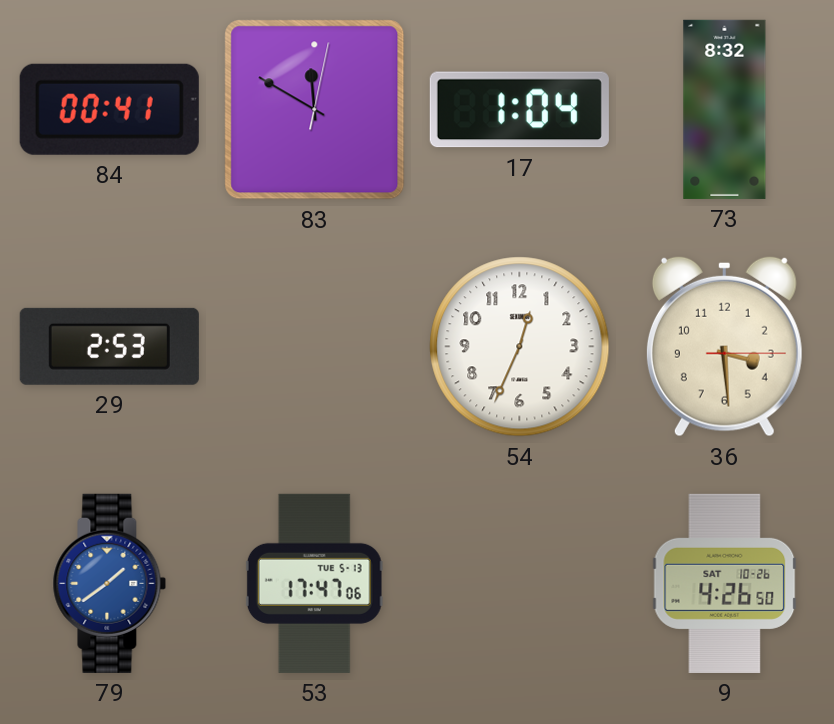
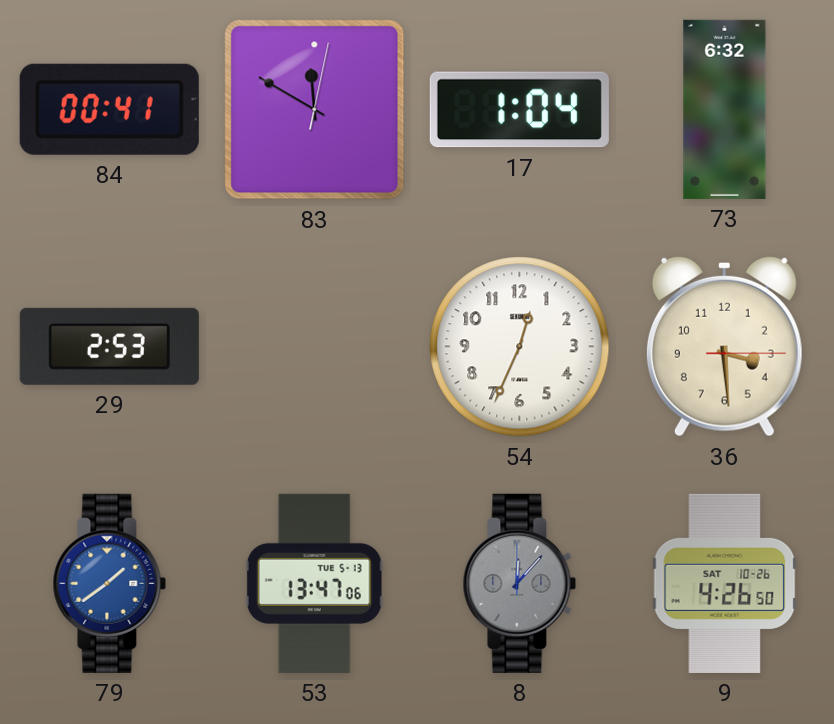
73: 8:32 -> 6:32
53: 17:47 -> 13:47
8: none -> 12:07
